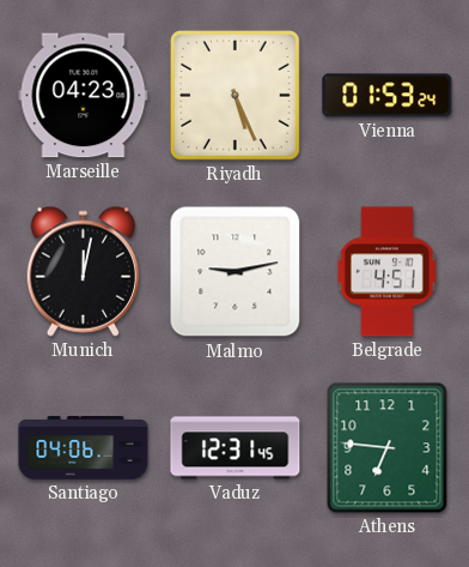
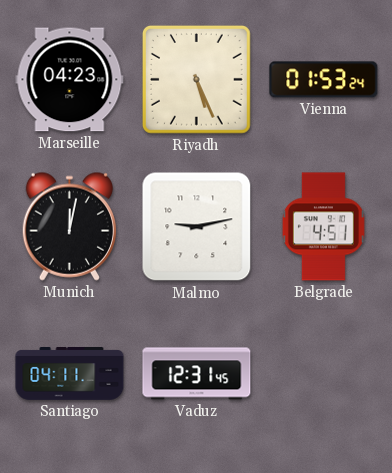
Santiago: 04:06 -> 04:11
Athens: 6:46 -> none
